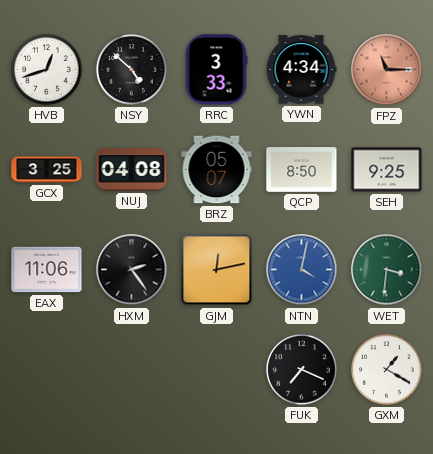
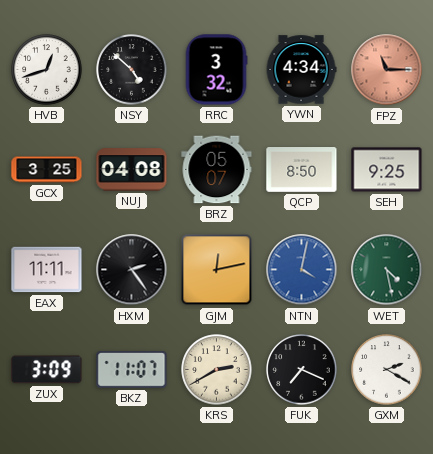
RRC: 3:33 -> 3:32
EAX: 11:06 -> 11:11
WET: 3:31 -> 4:28
ZUX: none -> 3:09
BKZ: none -> 11:07
KRS: none -> 2:40
GXM: 1:20 -> 2:20
